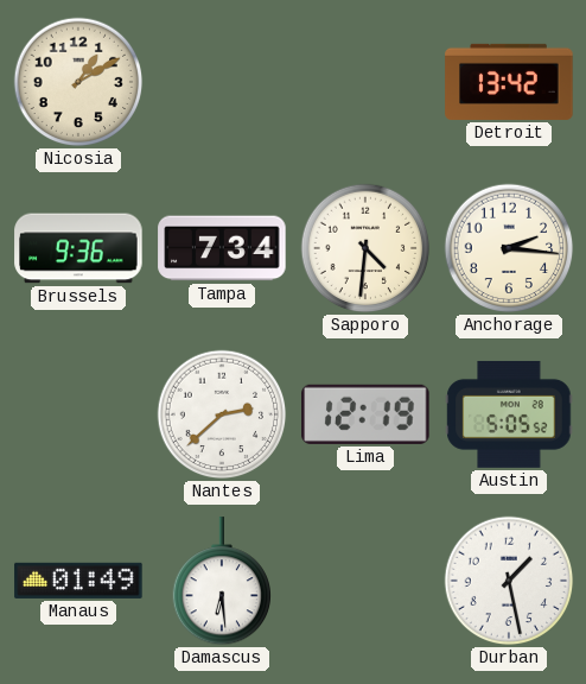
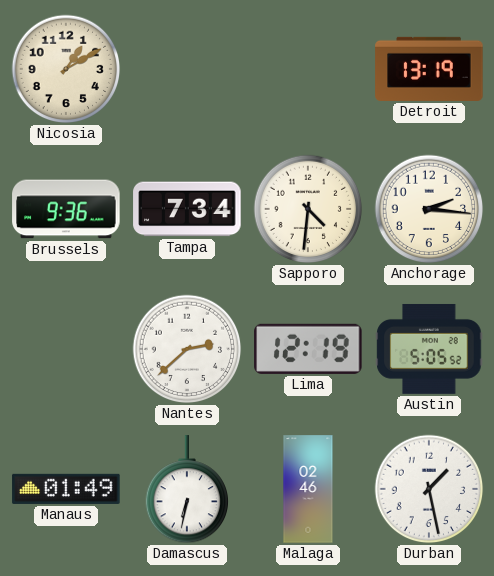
Detroit: 13:42 -> 13:19
Damascus: 6:29 -> 6:32
Malaga: none -> 02:46
